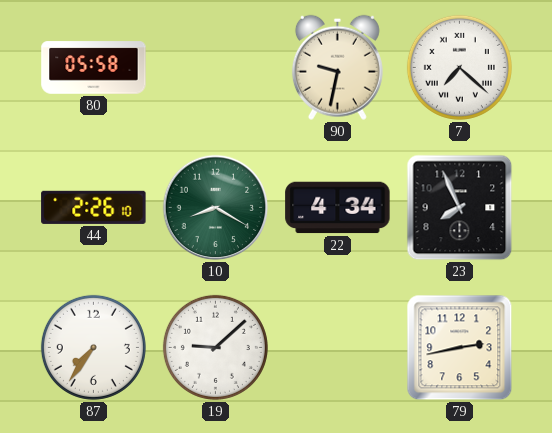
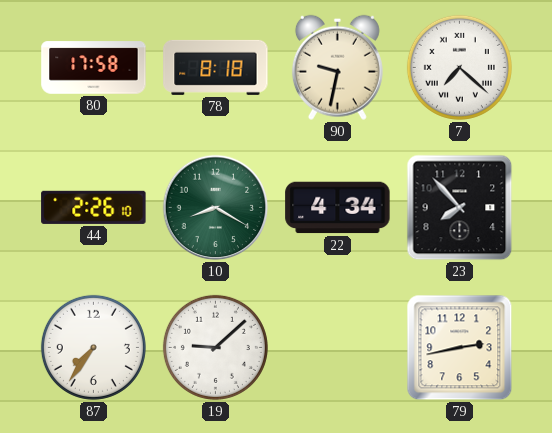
80: 05:58 -> 17:58
78: none -> 8:18
23: 7:56 -> 7:53
